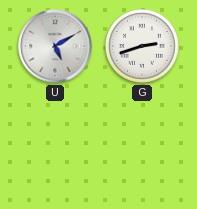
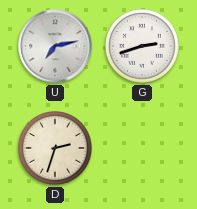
U: 5:10 -> 7:13
D: none -> 2:33
